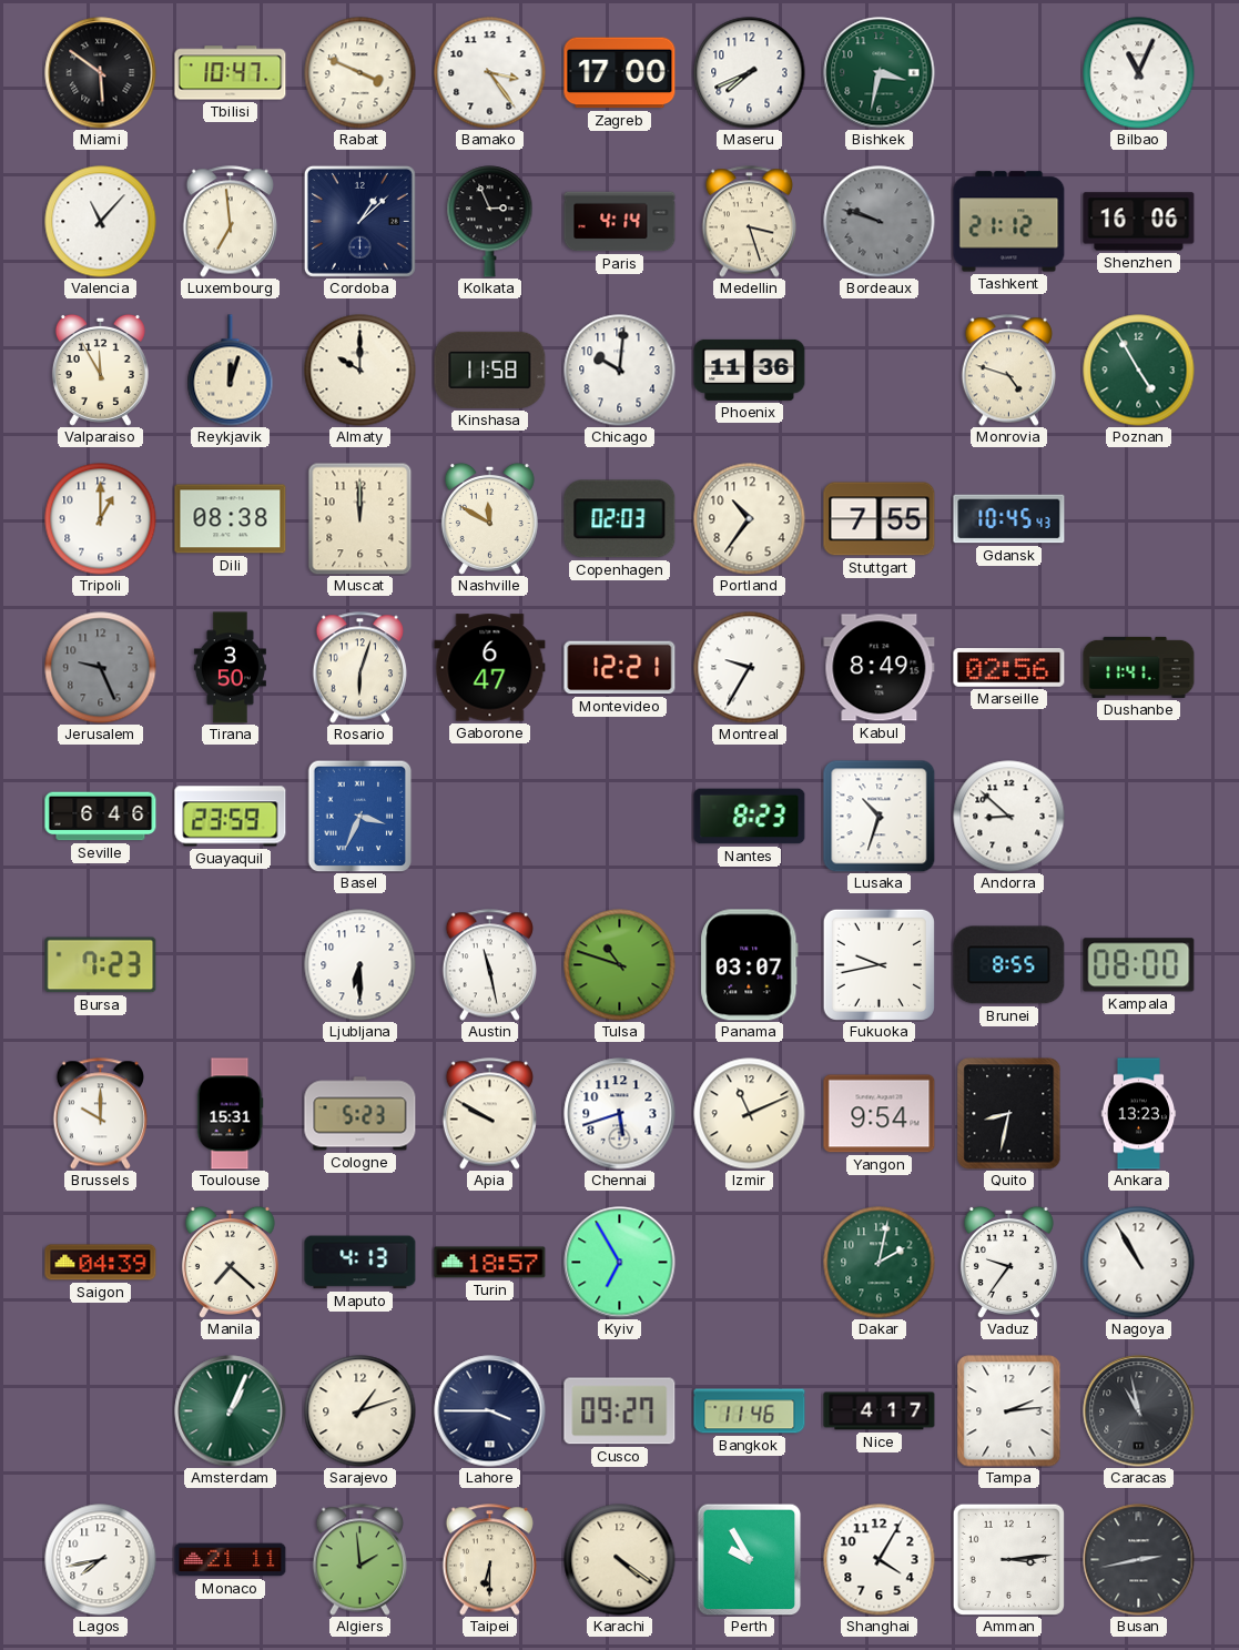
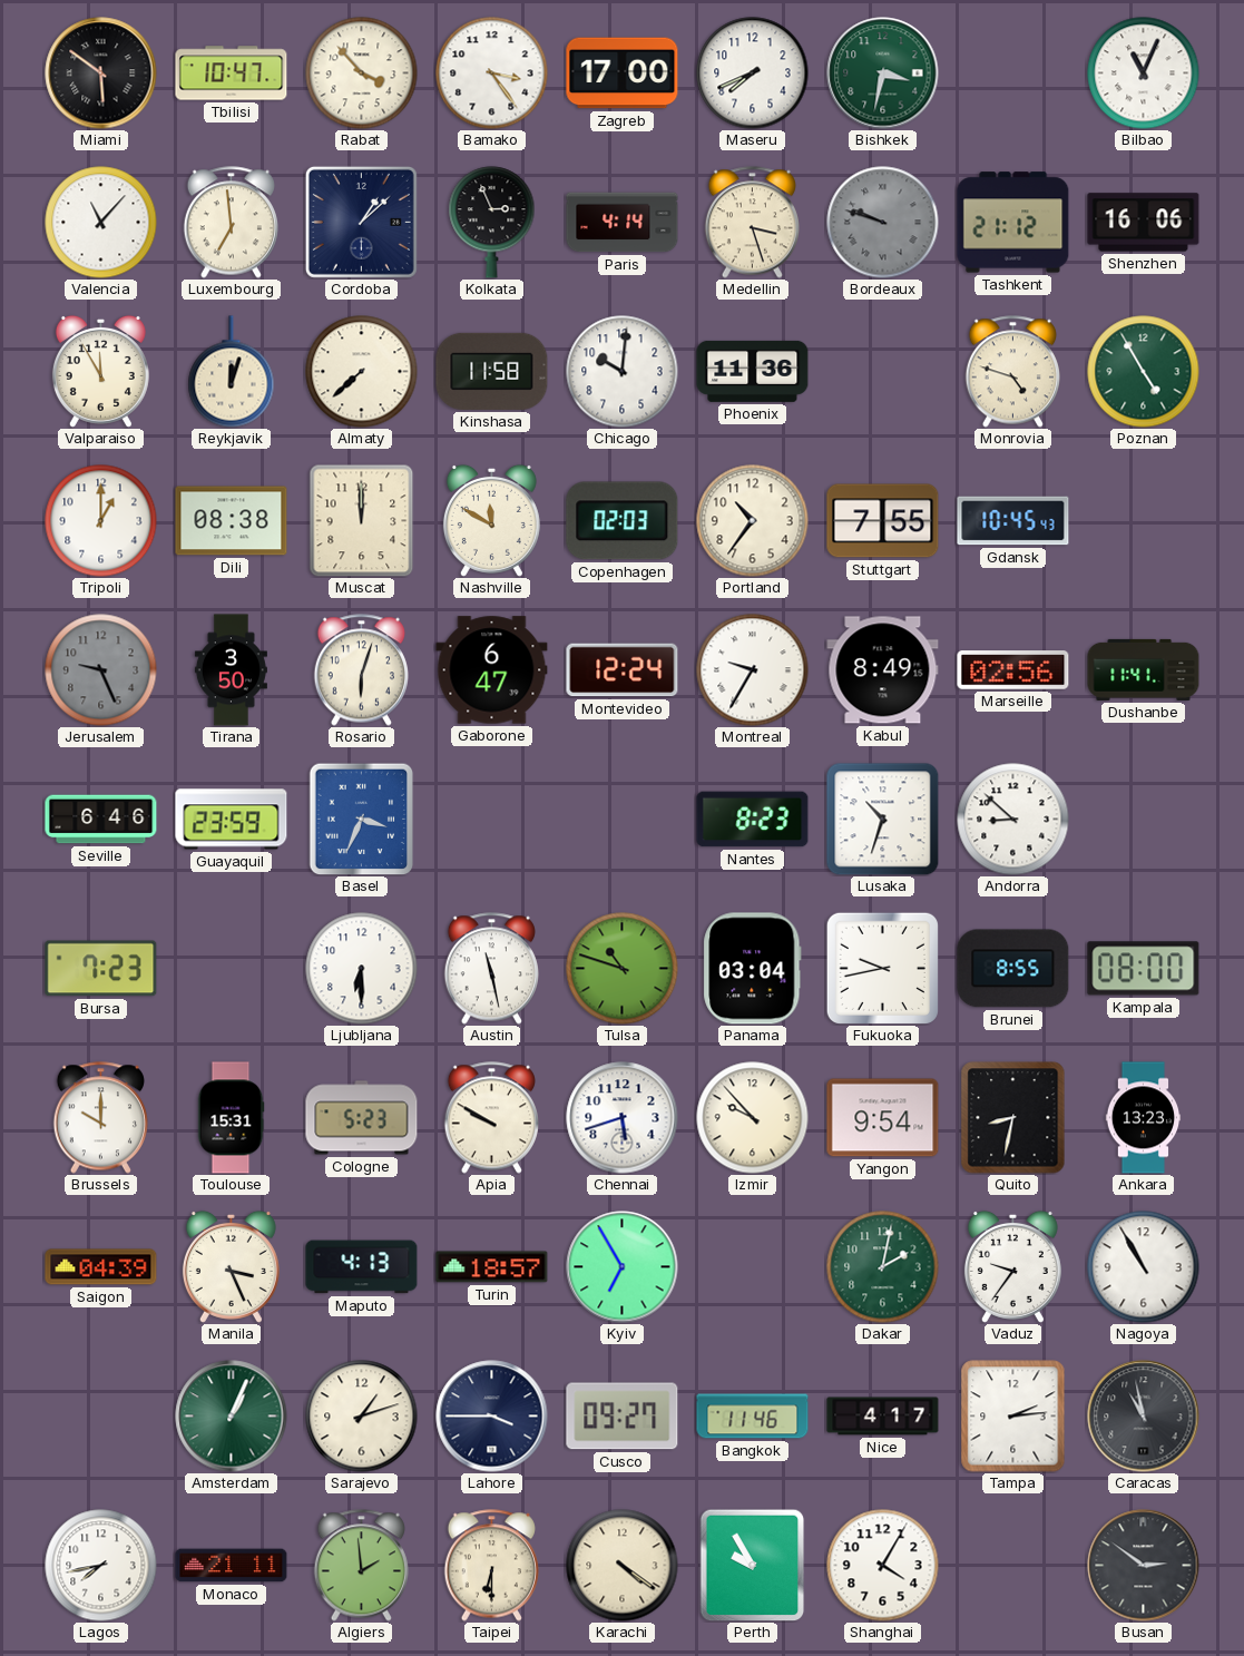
Rabat: 3:49 -> 3:53
Almaty: 10:00 -> 7:38
Montevideo: 12:21 -> 12:24
Panama: 03:07 -> 03:04
Izmir: 11:11 -> 9:53
Manila: 7:22 -> 3:26
Amman: 3:14 -> none
Busan: 2:43 -> 2:51
